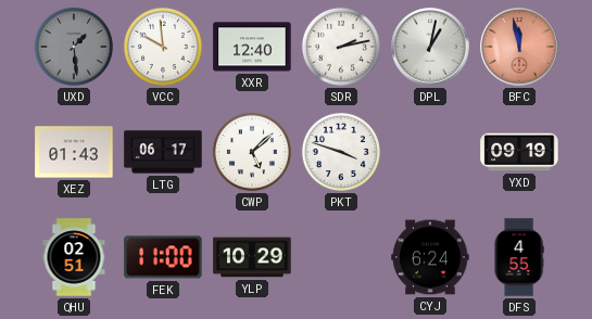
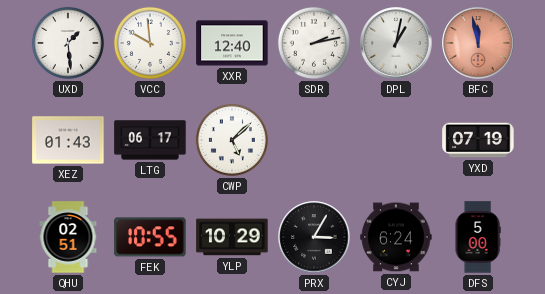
UXD dial: grey -> white
PKT: 3:48 -> none
YXD: 09:19 -> 07:19
FEK: 11:00 -> 10:55
PRX: none -> 3:05
DFS: 4:55 -> 5:00
